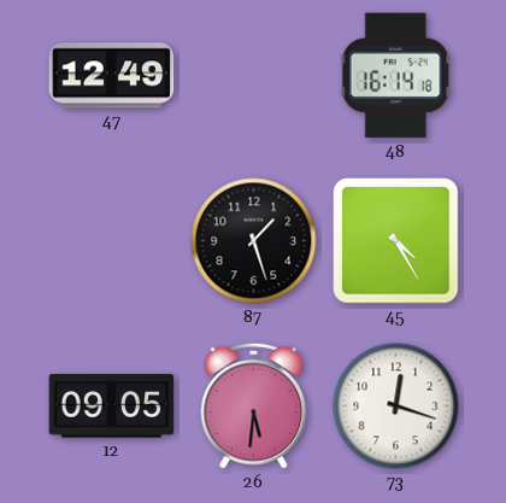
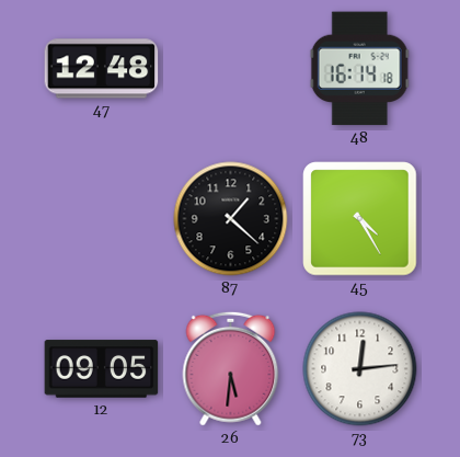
47: 12:49 -> 12:48
87: 1:27 -> 1:22
73: 12:18 -> 12:14
